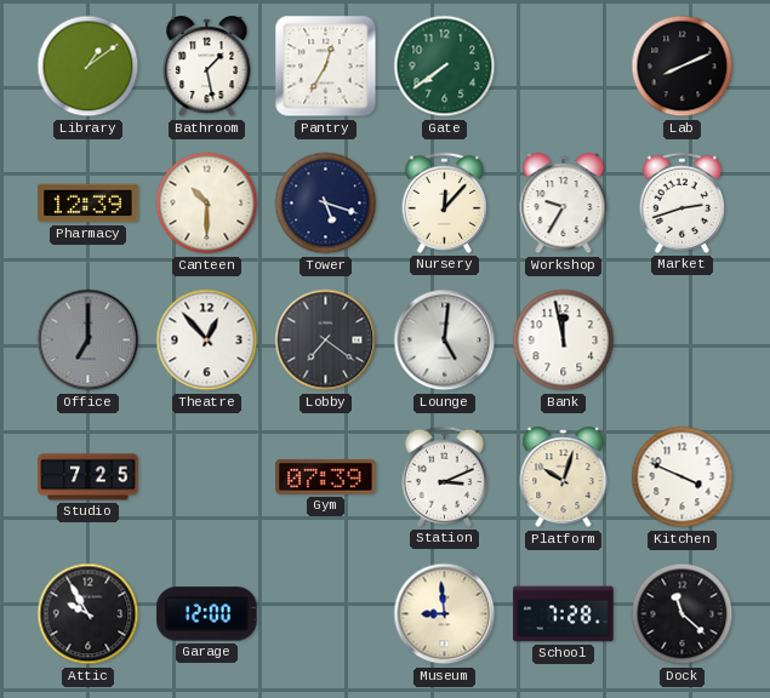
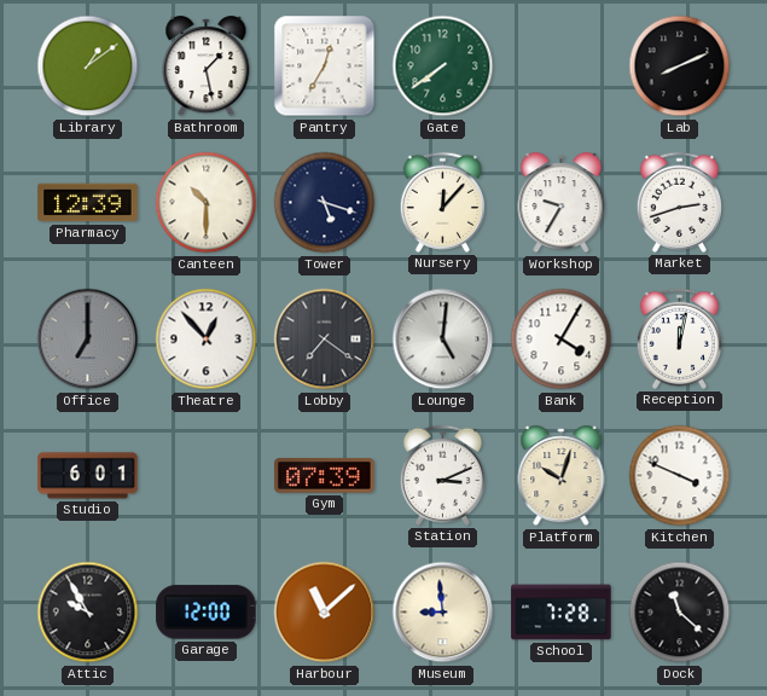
Bank: 11:58 -> 4:05
Reception: none -> 12:02
Studio: 7:25 -> 6:01
Harbour: none -> 11:08
